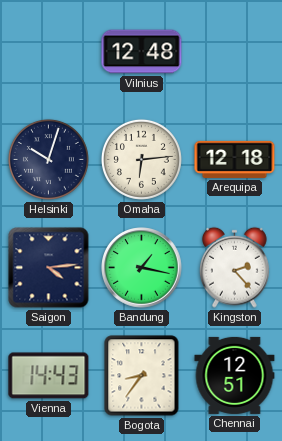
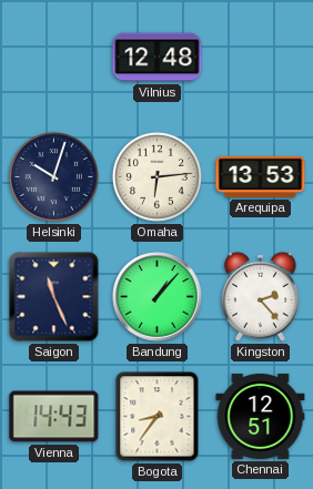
Arequipa: 12:18 -> 13:53
Saigon: 4:14 -> 11:26
Bandung: 1:17 -> 1:07
